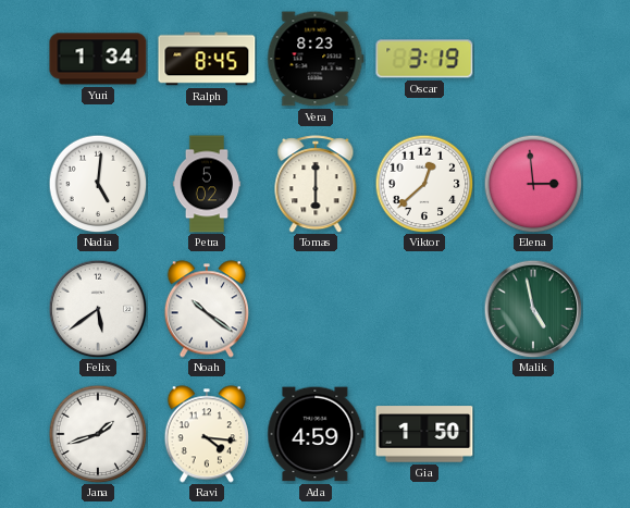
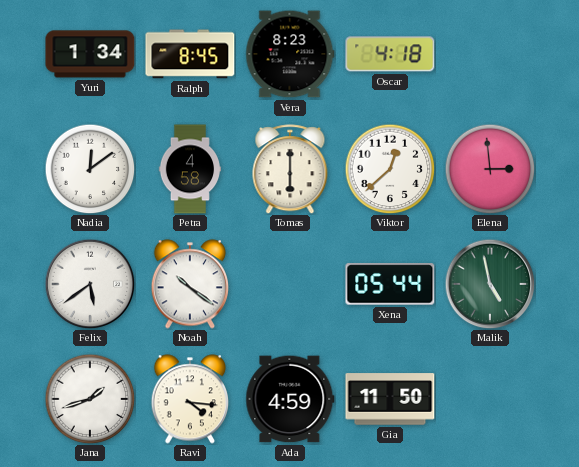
Oscar: 3:19 -> 4:18
Nadia: 5:01 -> 12:09
Petra: 5:02 -> 4:58
Xena: none -> 05:44
Gia: 1:50 -> 11:50
